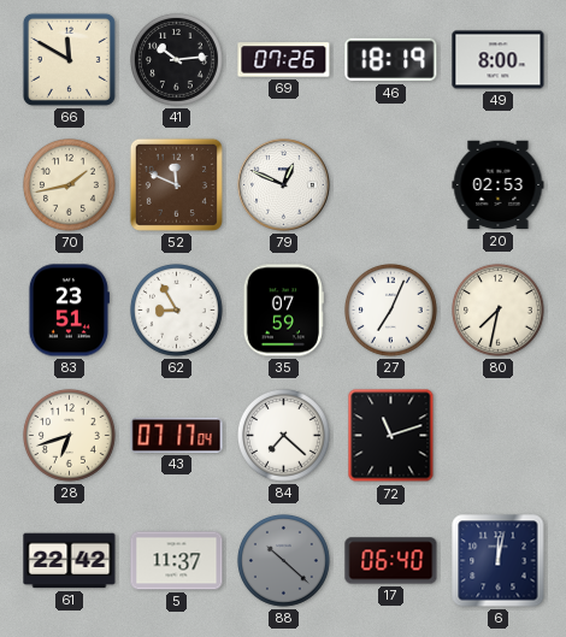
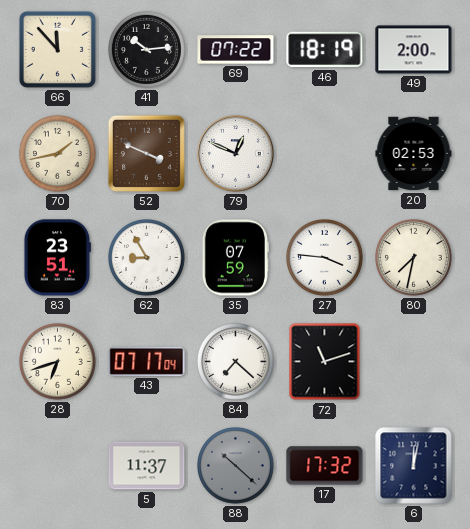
66: 11:50 -> 11:53
69: 07:26 -> 07:22
49: 8:00 -> 2:00
52: 11:49 -> 3:49
27: 7:04 -> 3:46
61: 22:42 -> none
17: 06:40 -> 17:32
